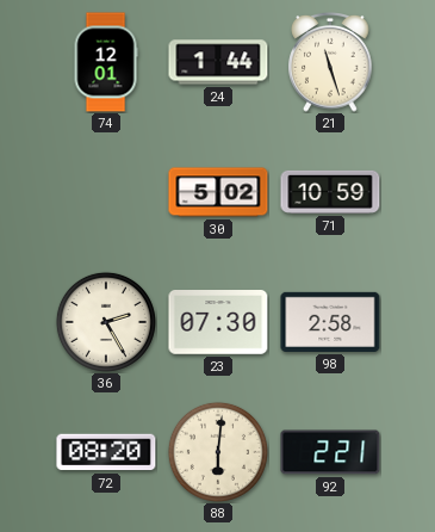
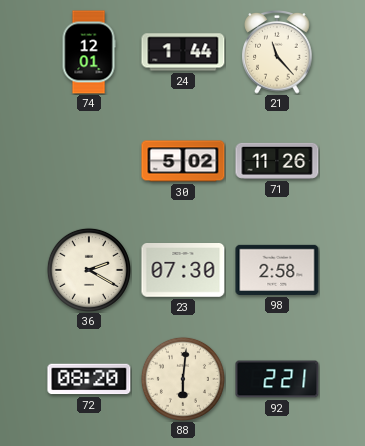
21: 11:27 -> 11:23
71: 10:59 -> 11:26
36: 2:25 -> 2:20
